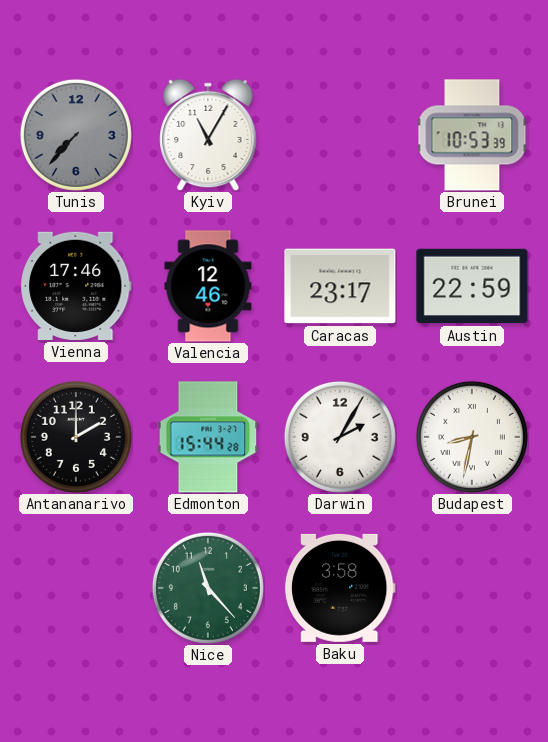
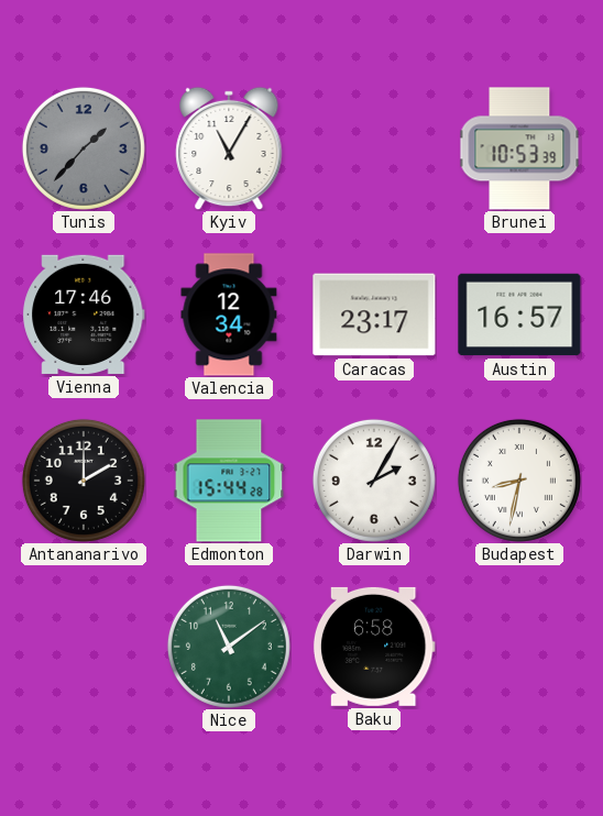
Tunis: 7:37 -> 1:37
Valencia: 12:46 -> 12:34
Austin: 22:59 -> 16:57
Nice: 11:23 -> 11:09
Baku: 3:58 -> 6:58
